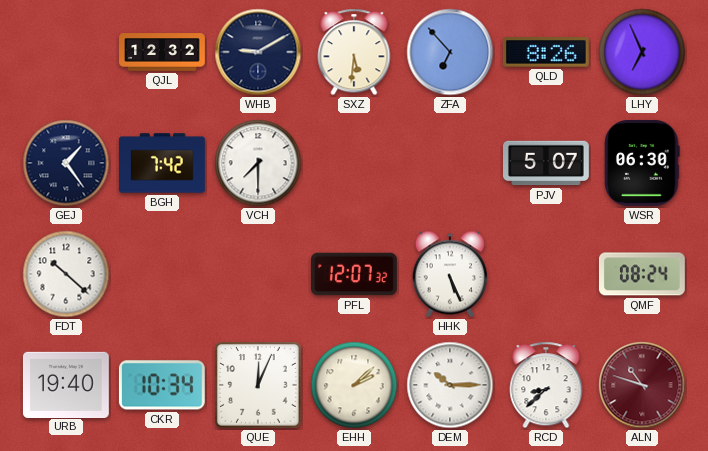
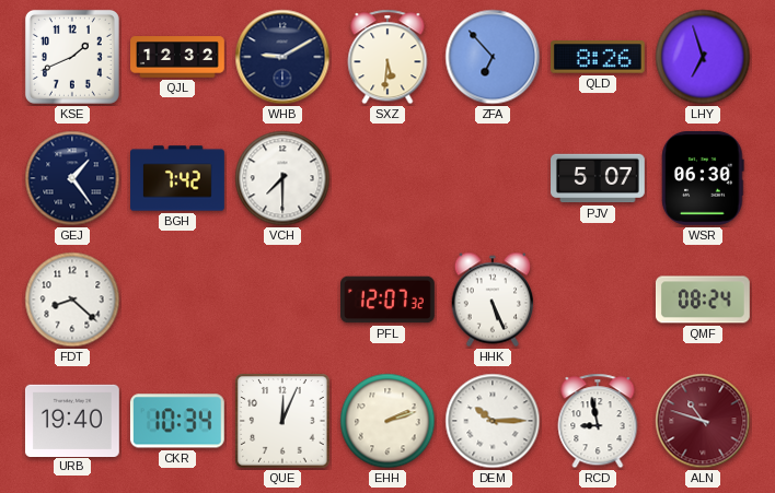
KSE: none -> 1:41
LHY: 6:56 -> 6:57
FDT: 10:22 -> 8:22
EHH: 2:08 -> 2:12
RCD: 8:38 -> 8:58
